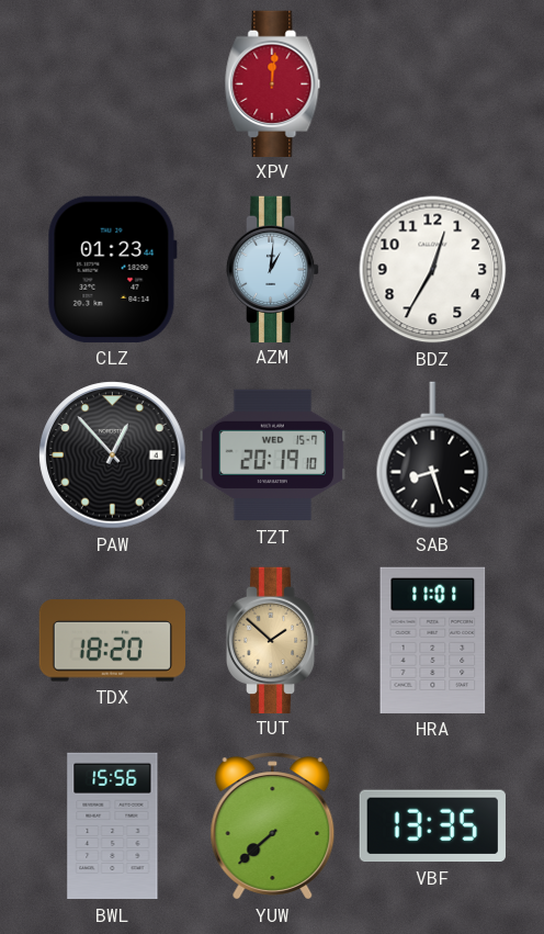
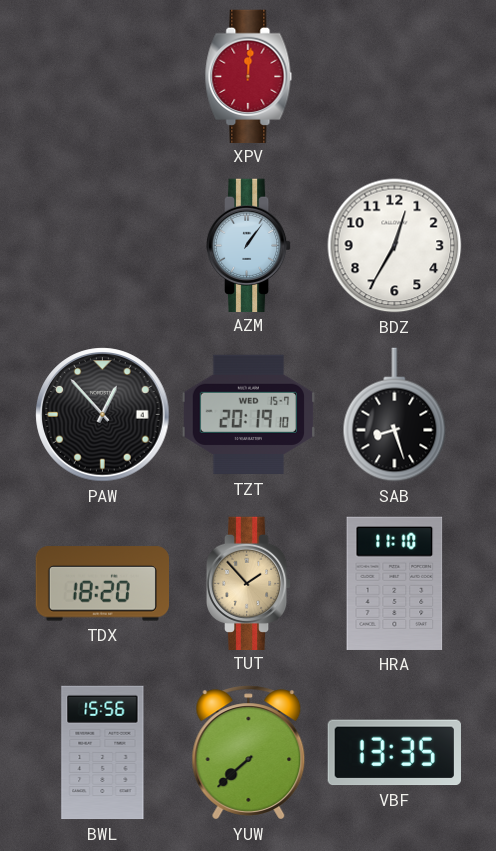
CLZ: 01:23 -> none
AZM: 1:01 -> 1:06
TUT: 1:52 -> 1:53
HRA: 11:01 -> 11:10
